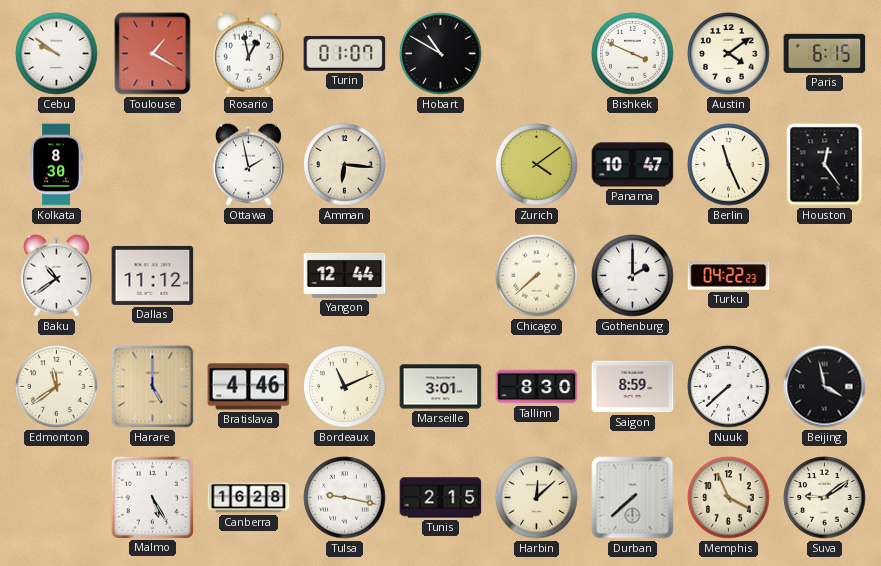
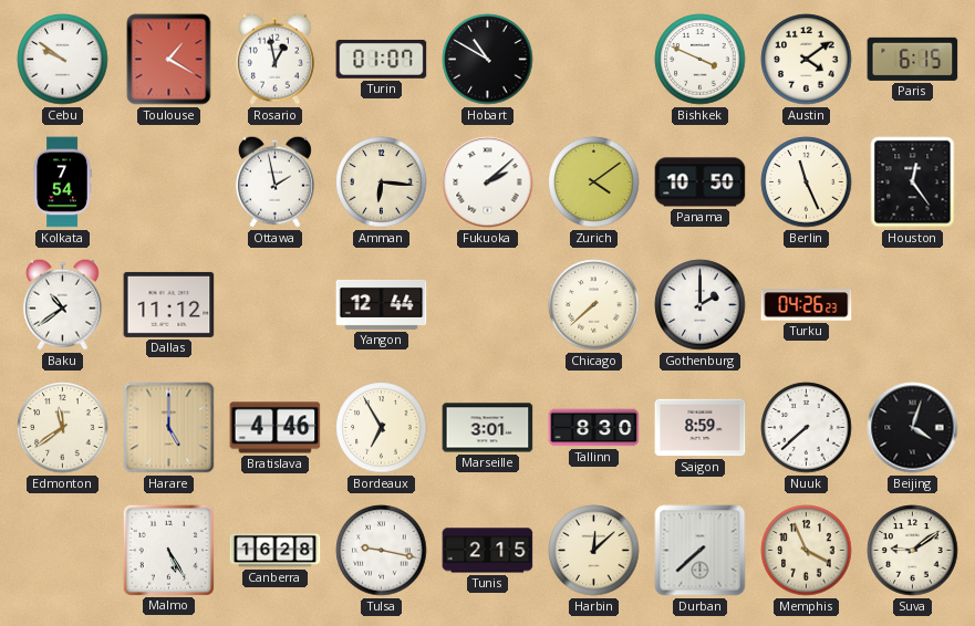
Kolkata: 8:30 -> 7:54
Fukuoka: none -> 2:08
Panama: 10:47 -> 10:50
Turku: 04:22 -> 04:26
Bordeaux: 11:11 -> 6:55
Beijing: 3:58 -> 4:03
